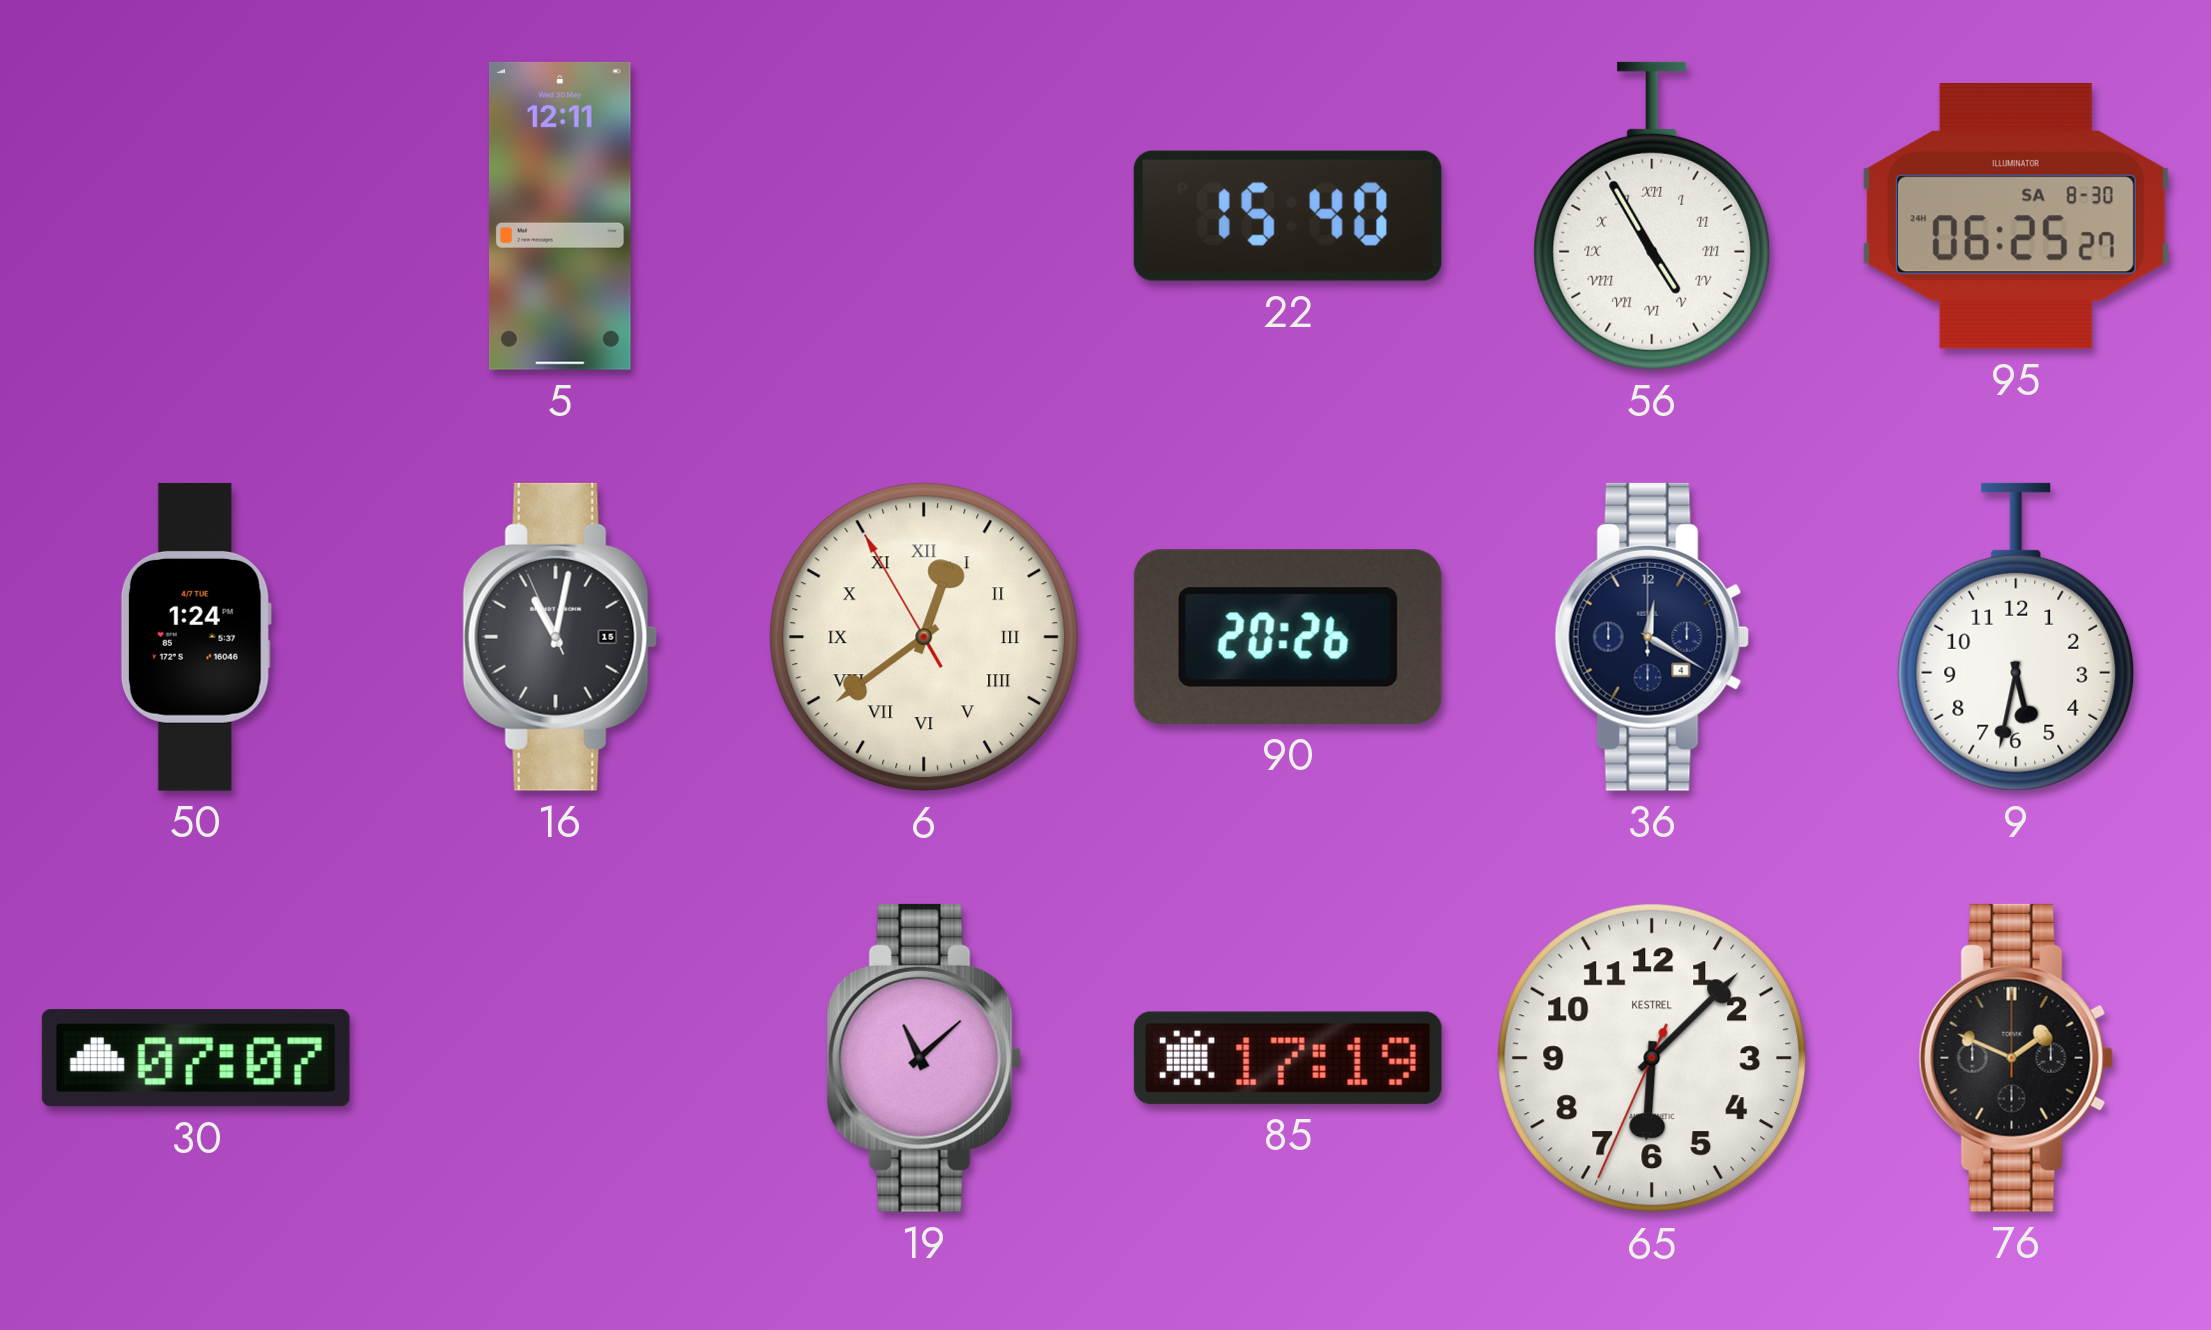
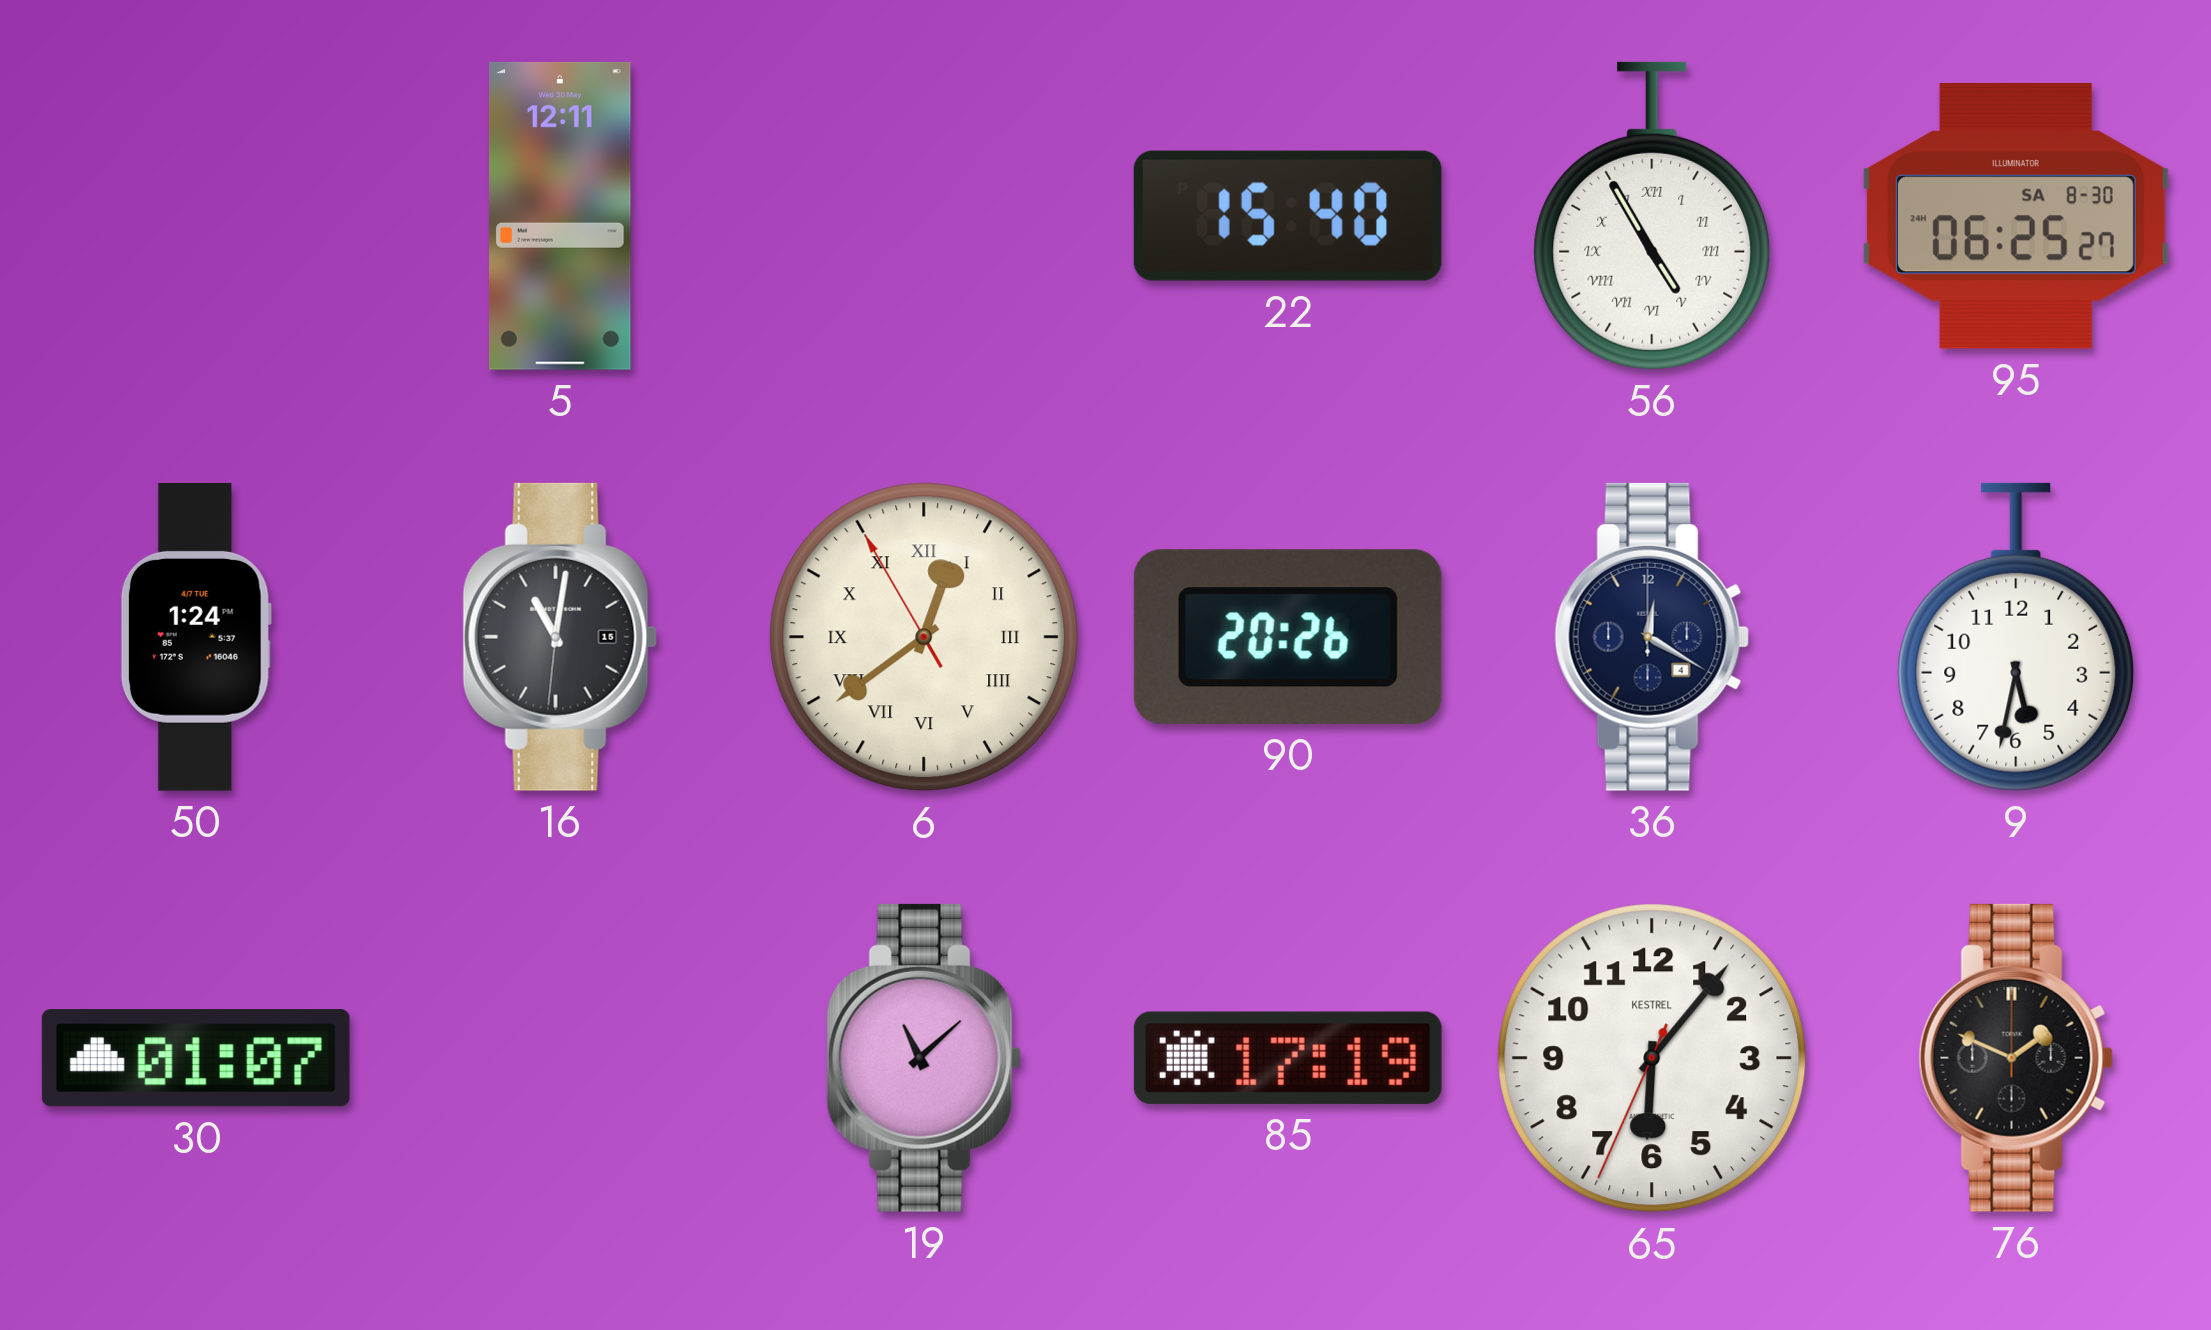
16: 11:01:56 -> 11:01:31
30: 07:07 -> 01:07
65: 6:07 -> 6:06
